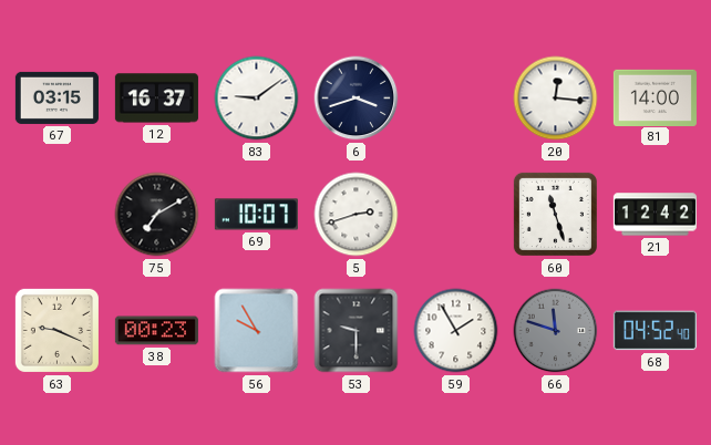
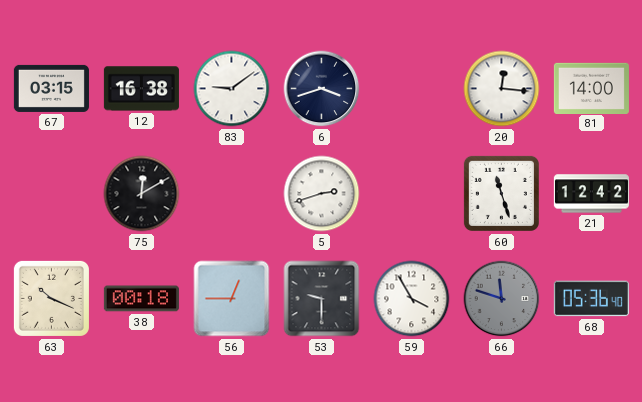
12: 16:37 -> 16:38
75: 7:10 -> 12:10
69: 10:07 -> none
63: 9:19 -> 10:19
38: 00:23 -> 00:18
56: 9:55 -> 12:45
59: 1:55 -> 3:55
68: 04:52 -> 05:36
